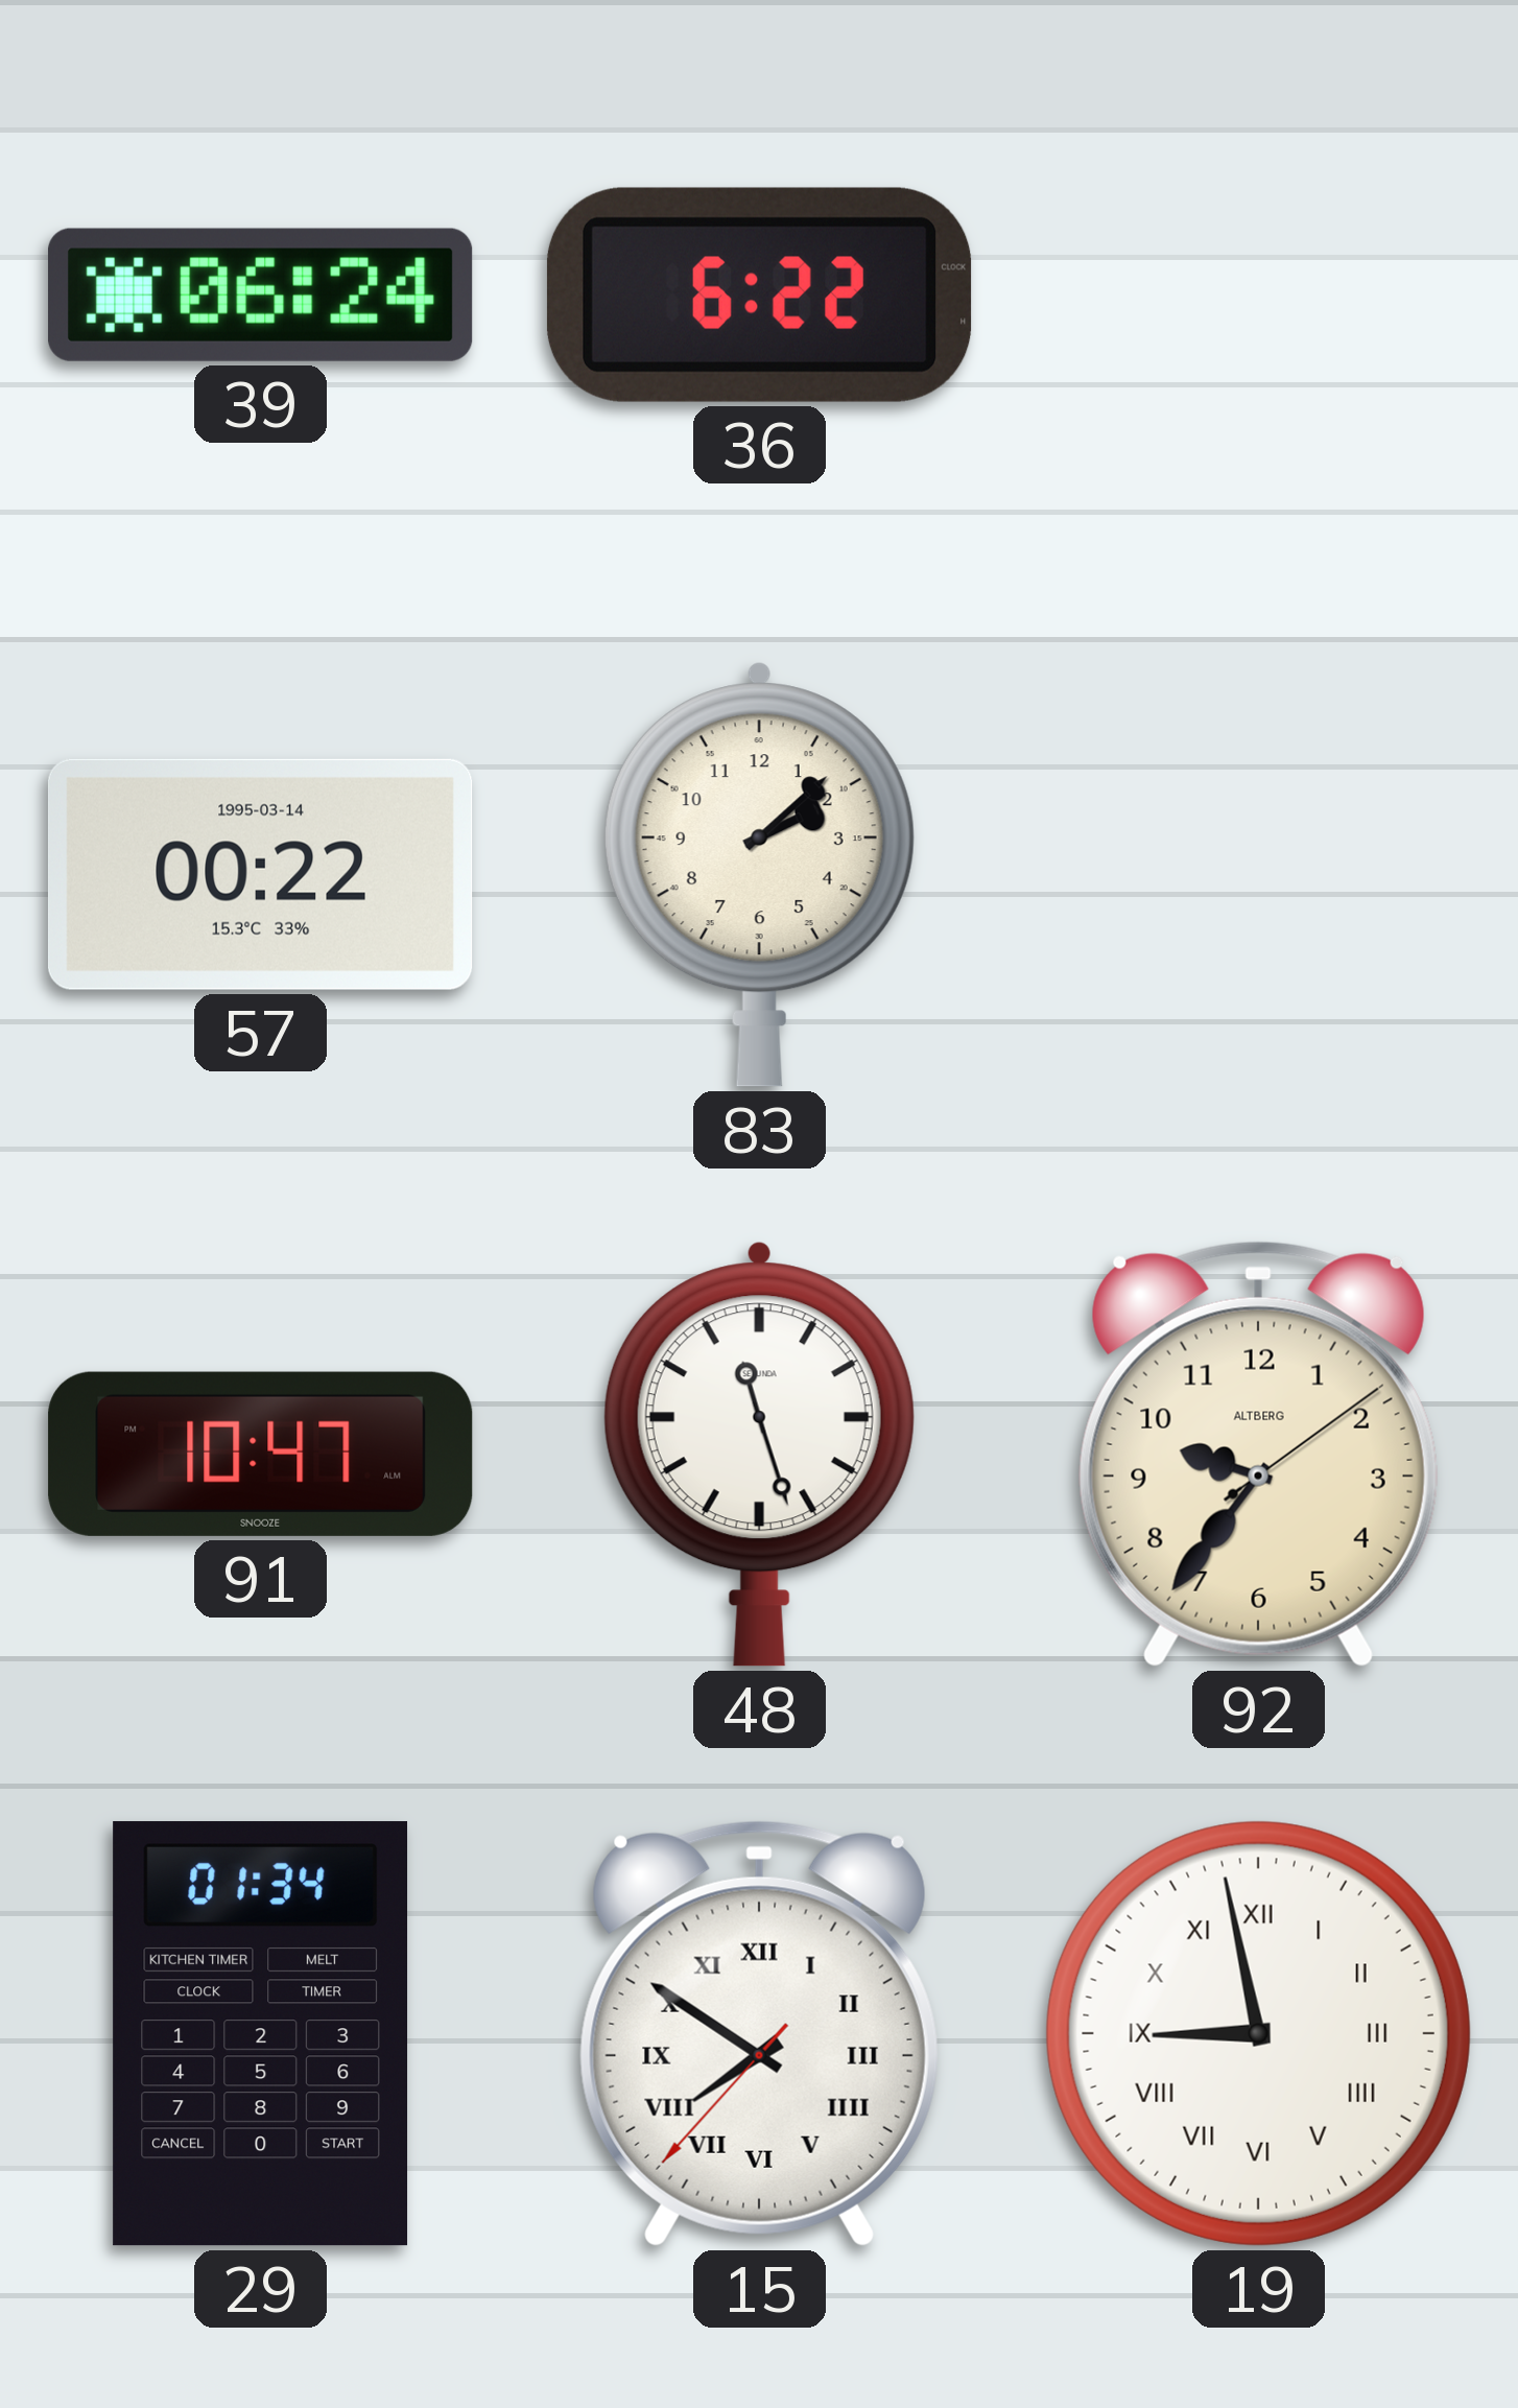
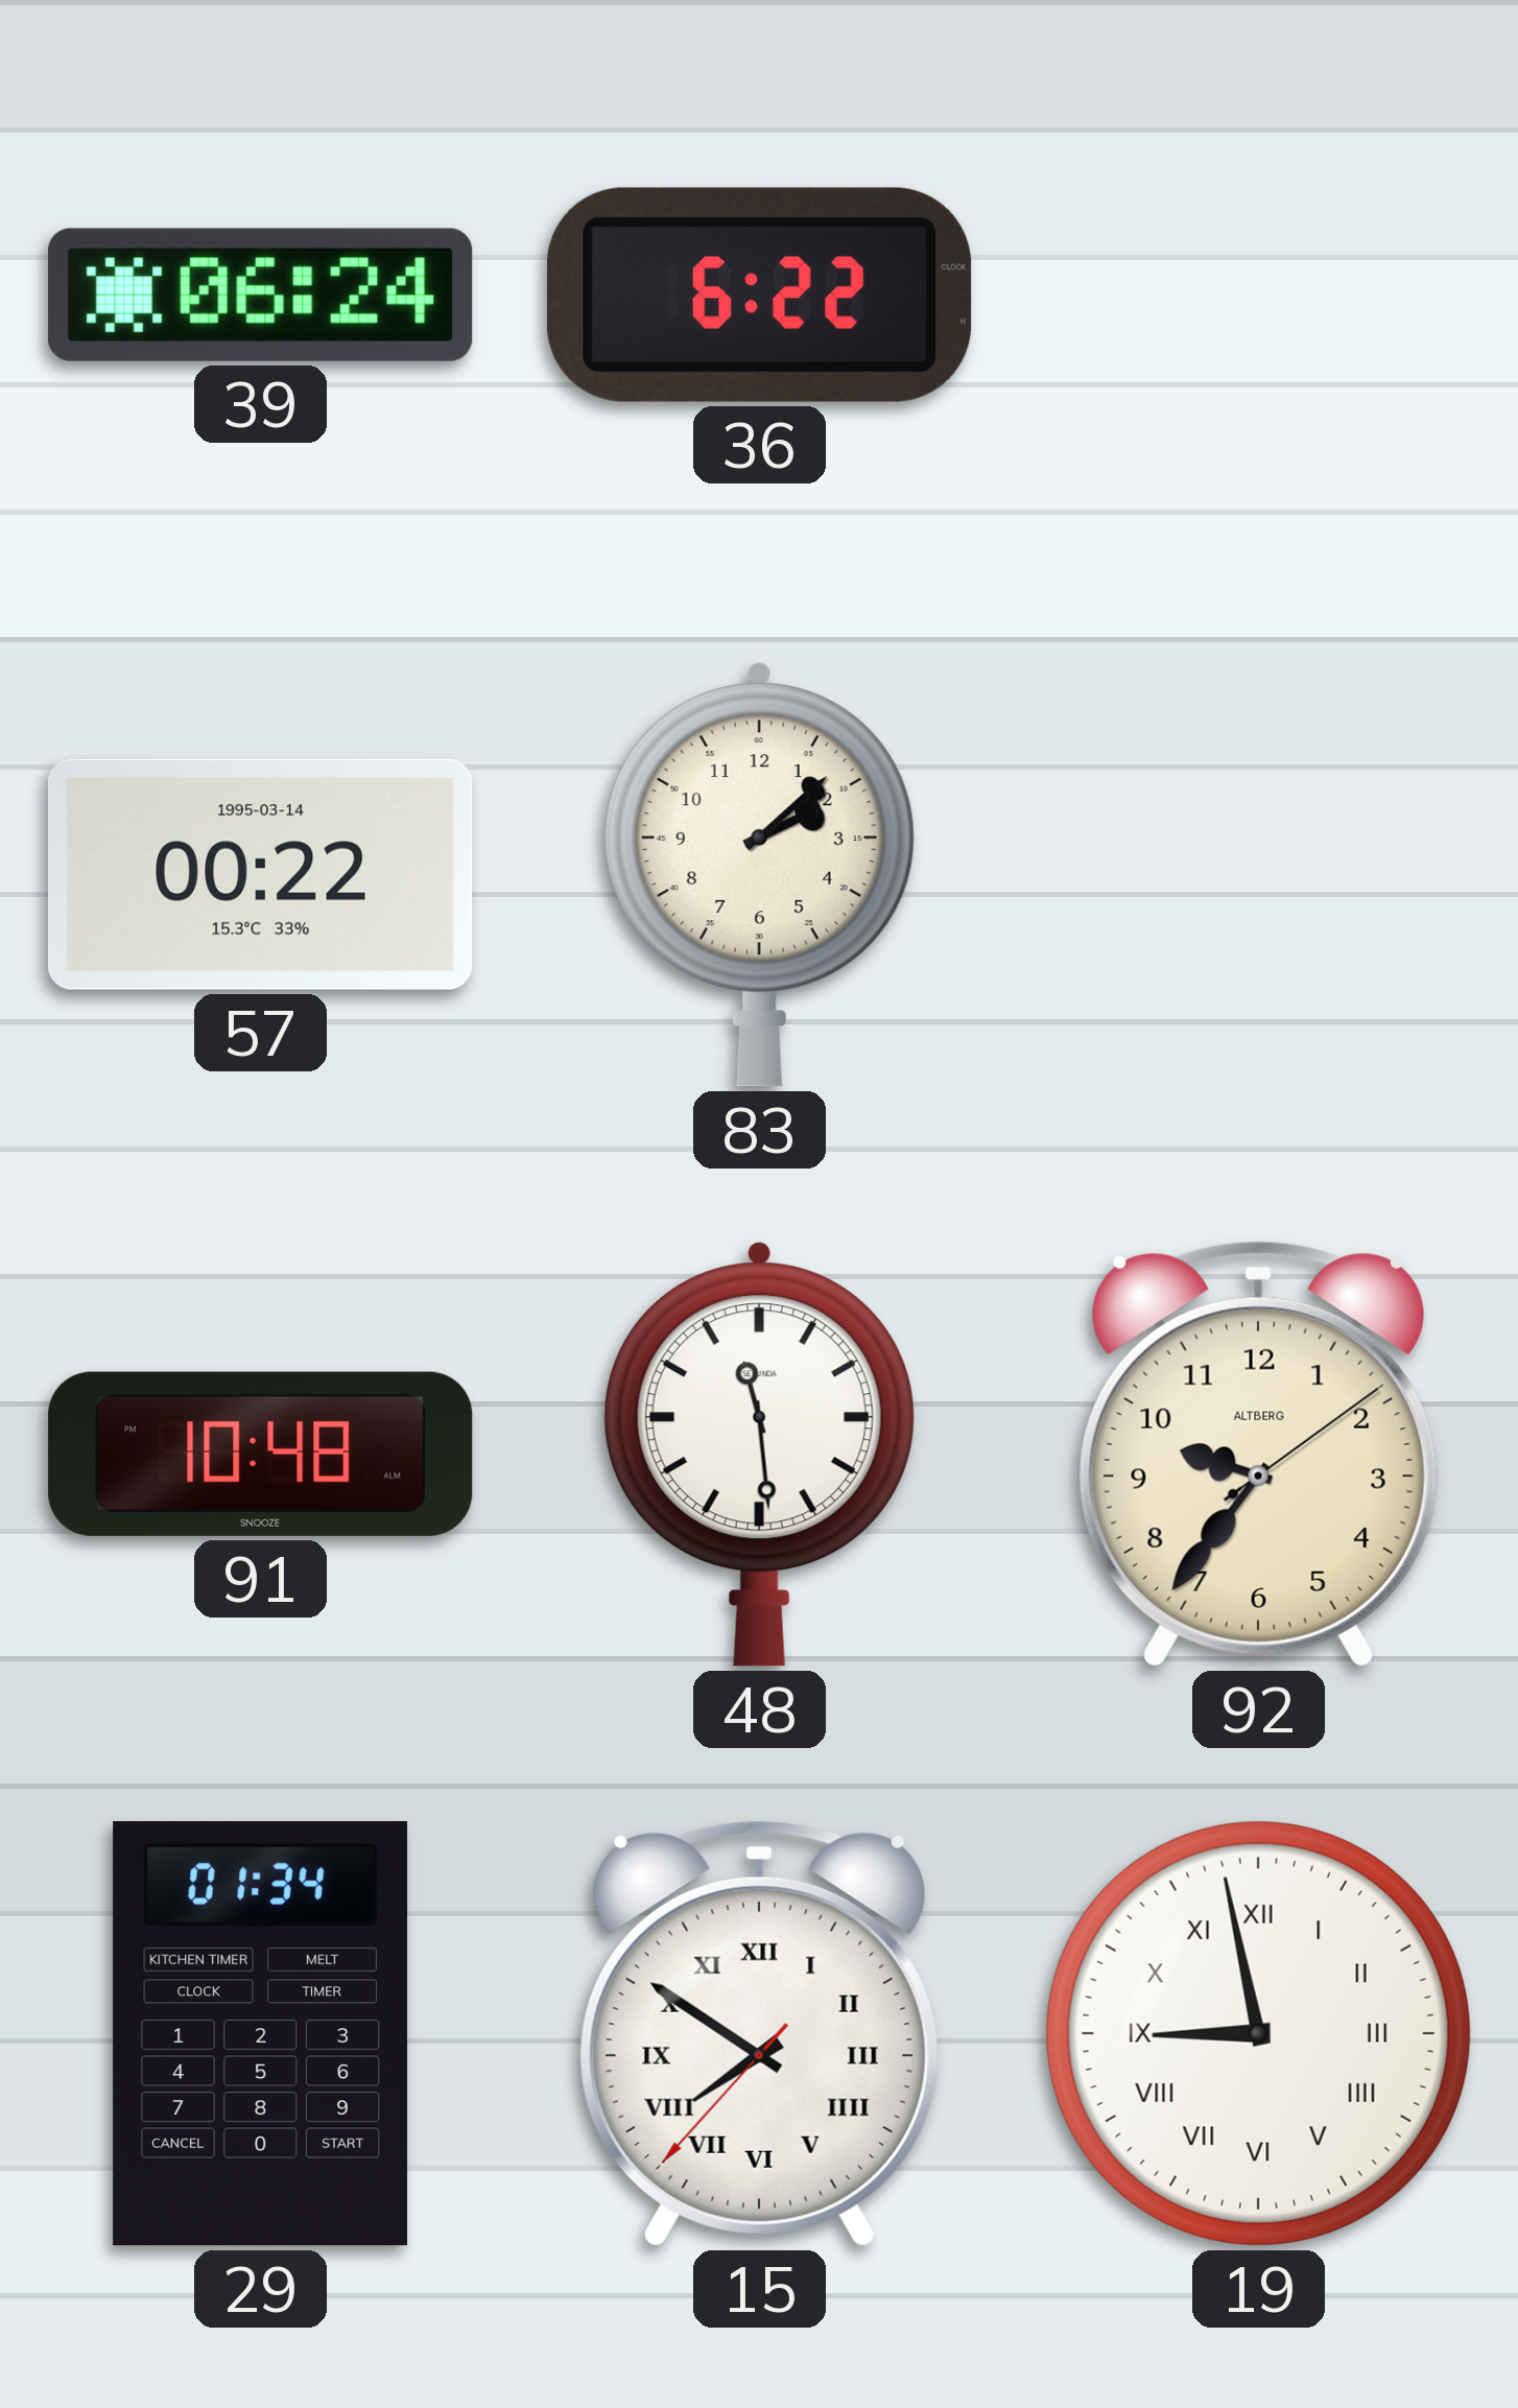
91: 10:47 -> 10:48
48: 11:27 -> 11:29
